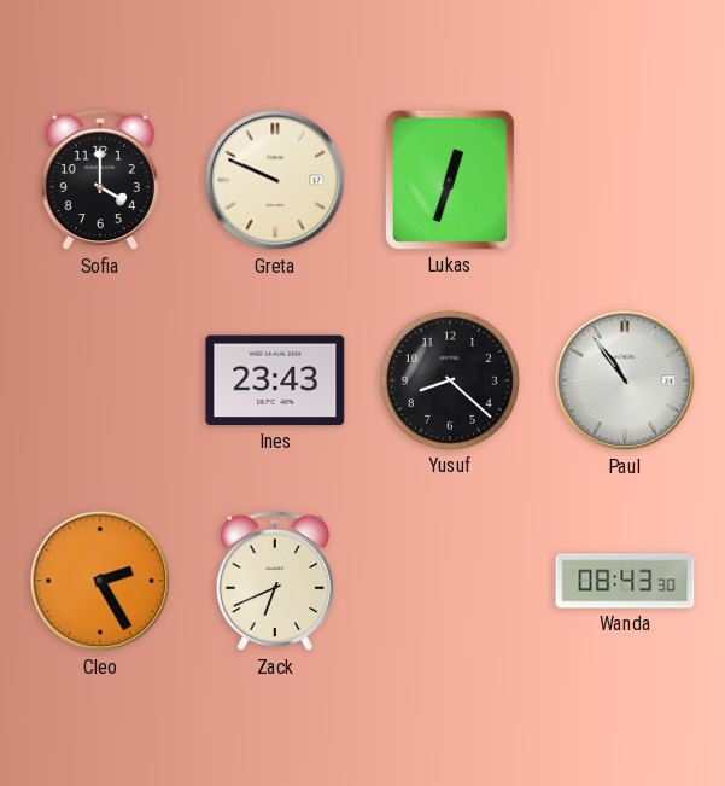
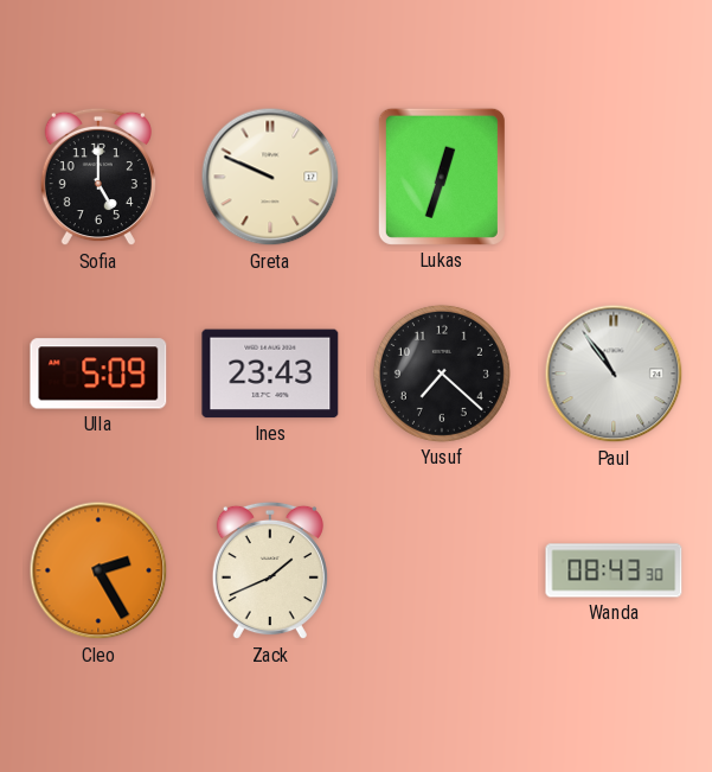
Sofia: 4:00 -> 5:00
Ulla: none -> 5:09
Yusuf: 8:22 -> 7:22
Zack: 6:41 -> 1:41
